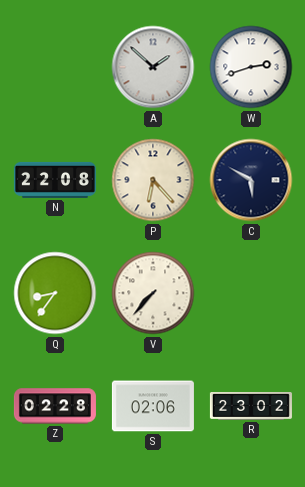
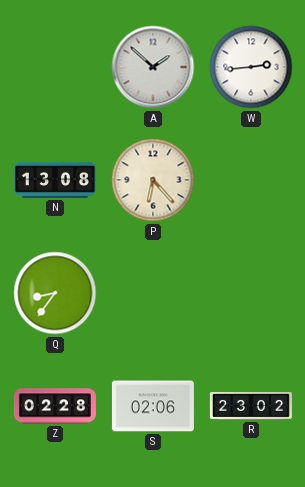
W: 2:42 -> 2:44
N: 22:08 -> 13:08
C: 5:50 -> none
V: 7:37 -> none
